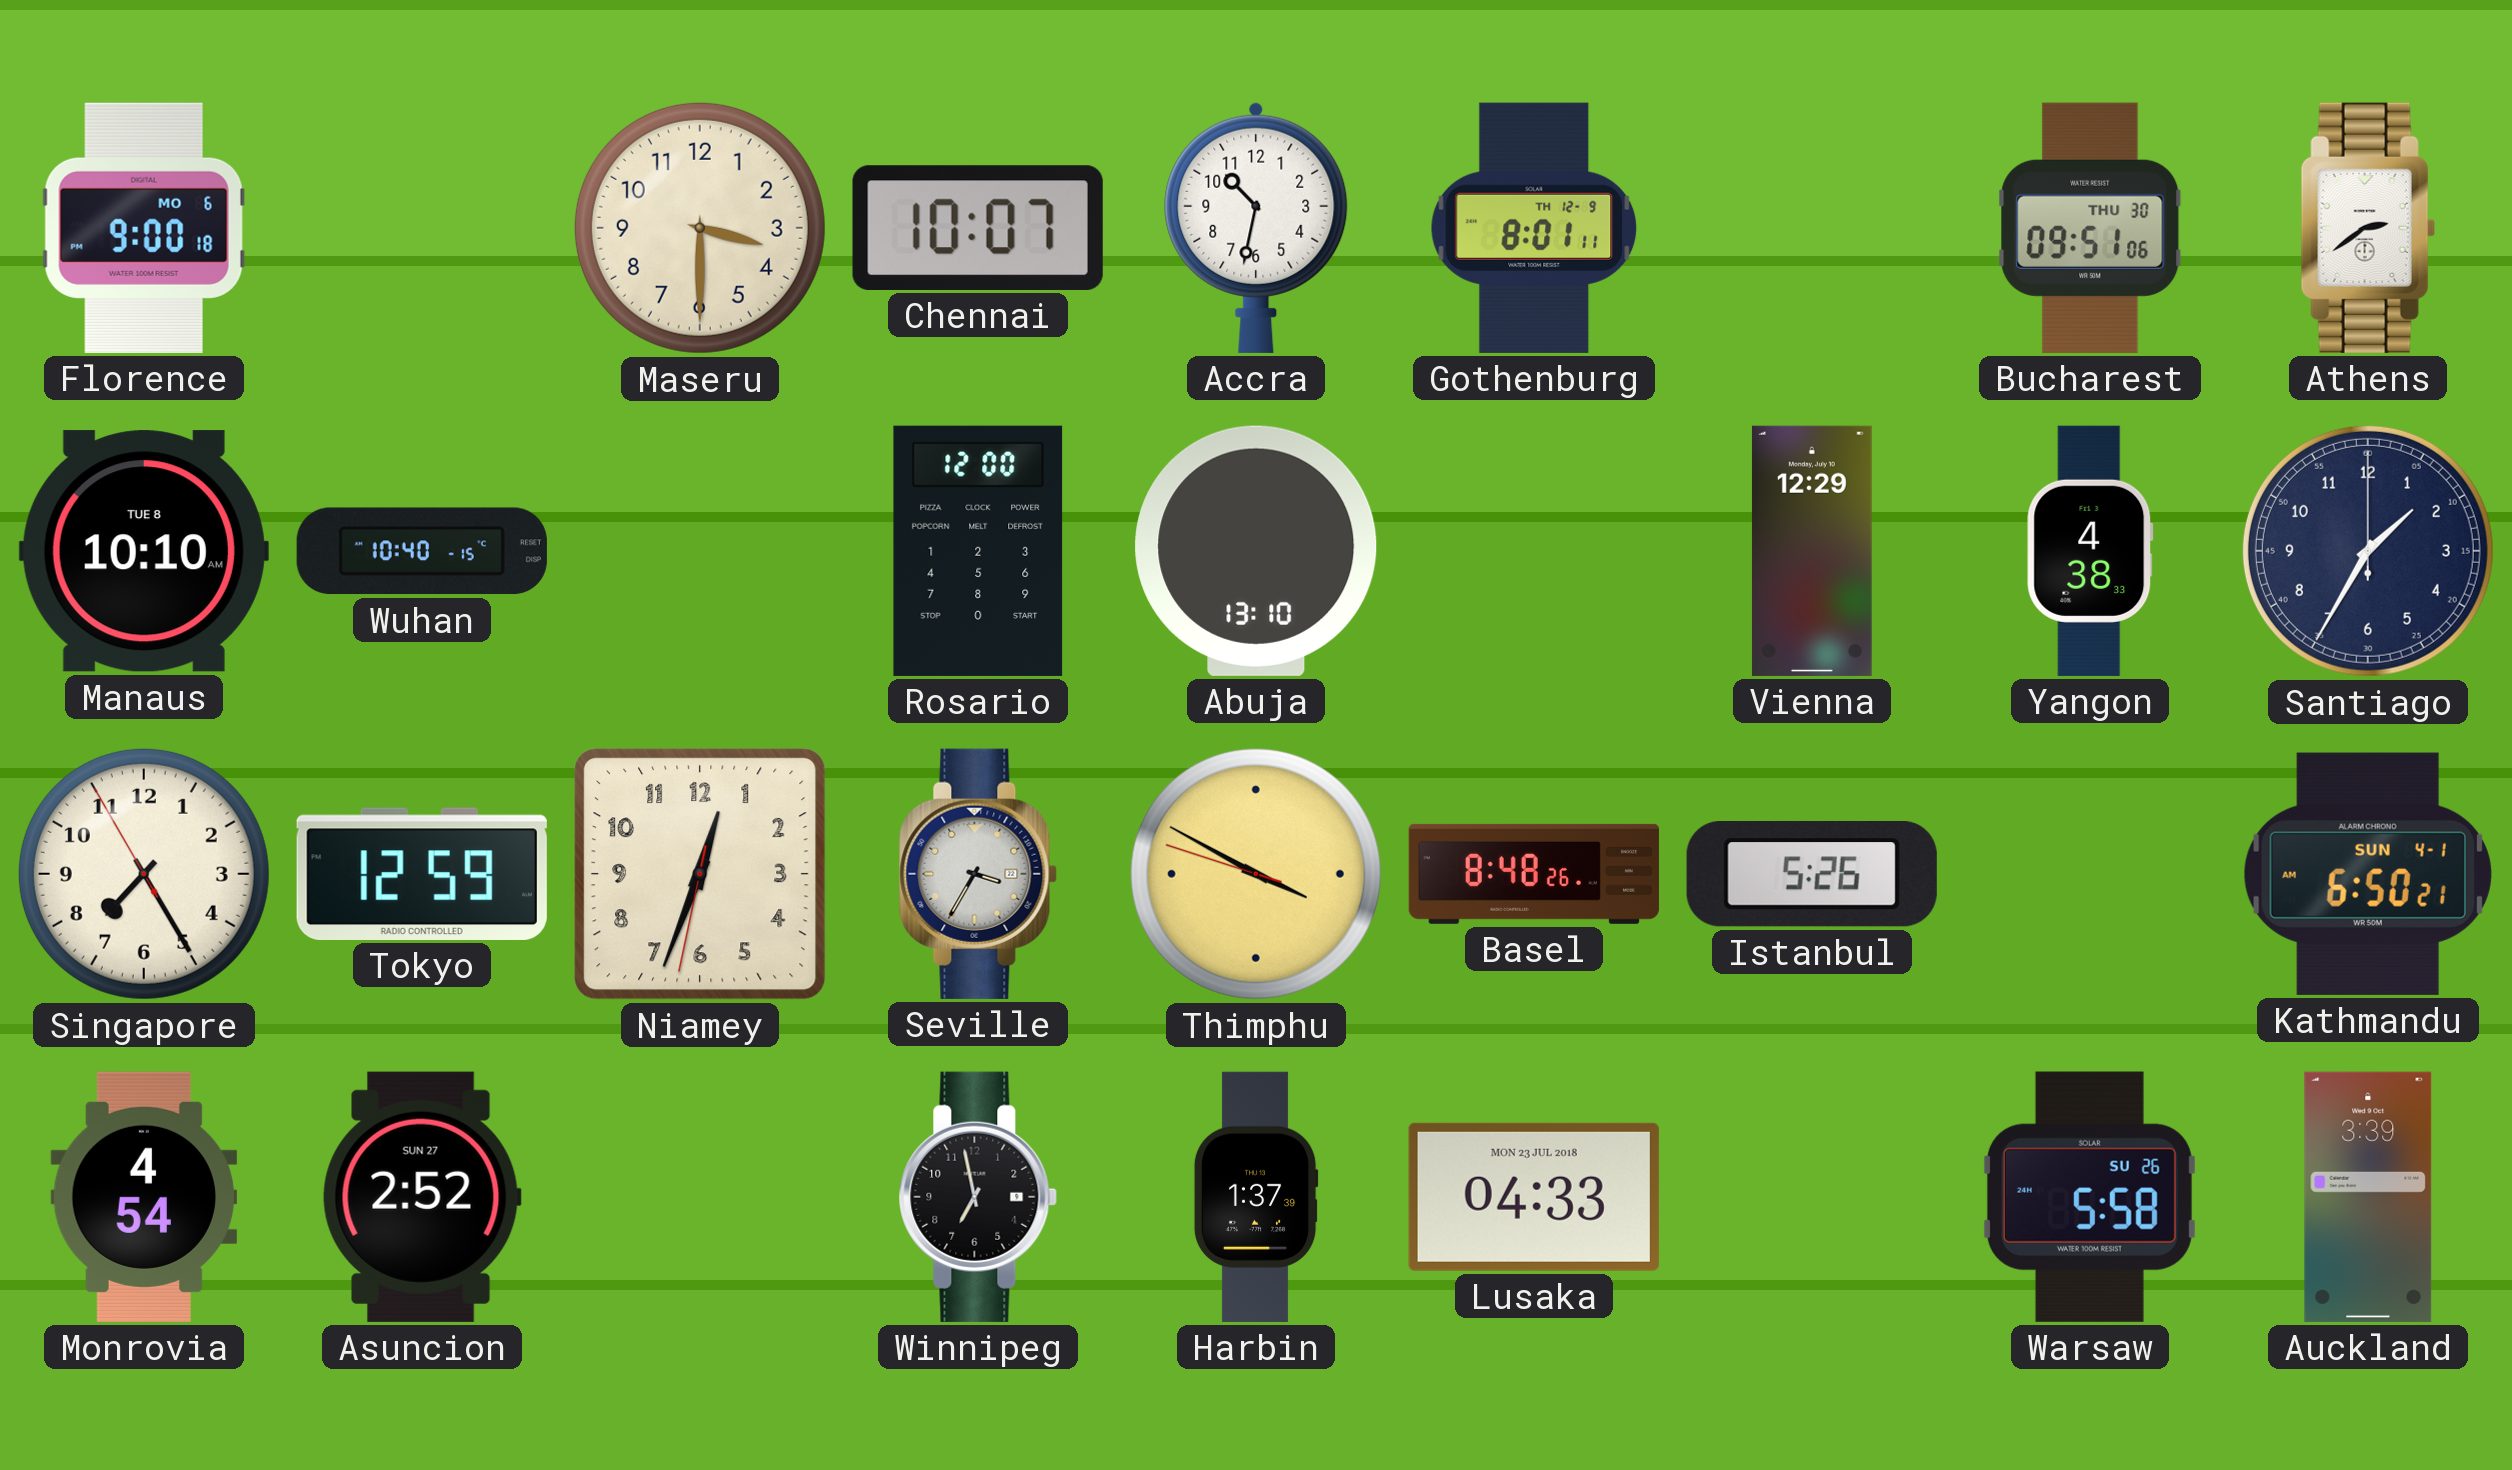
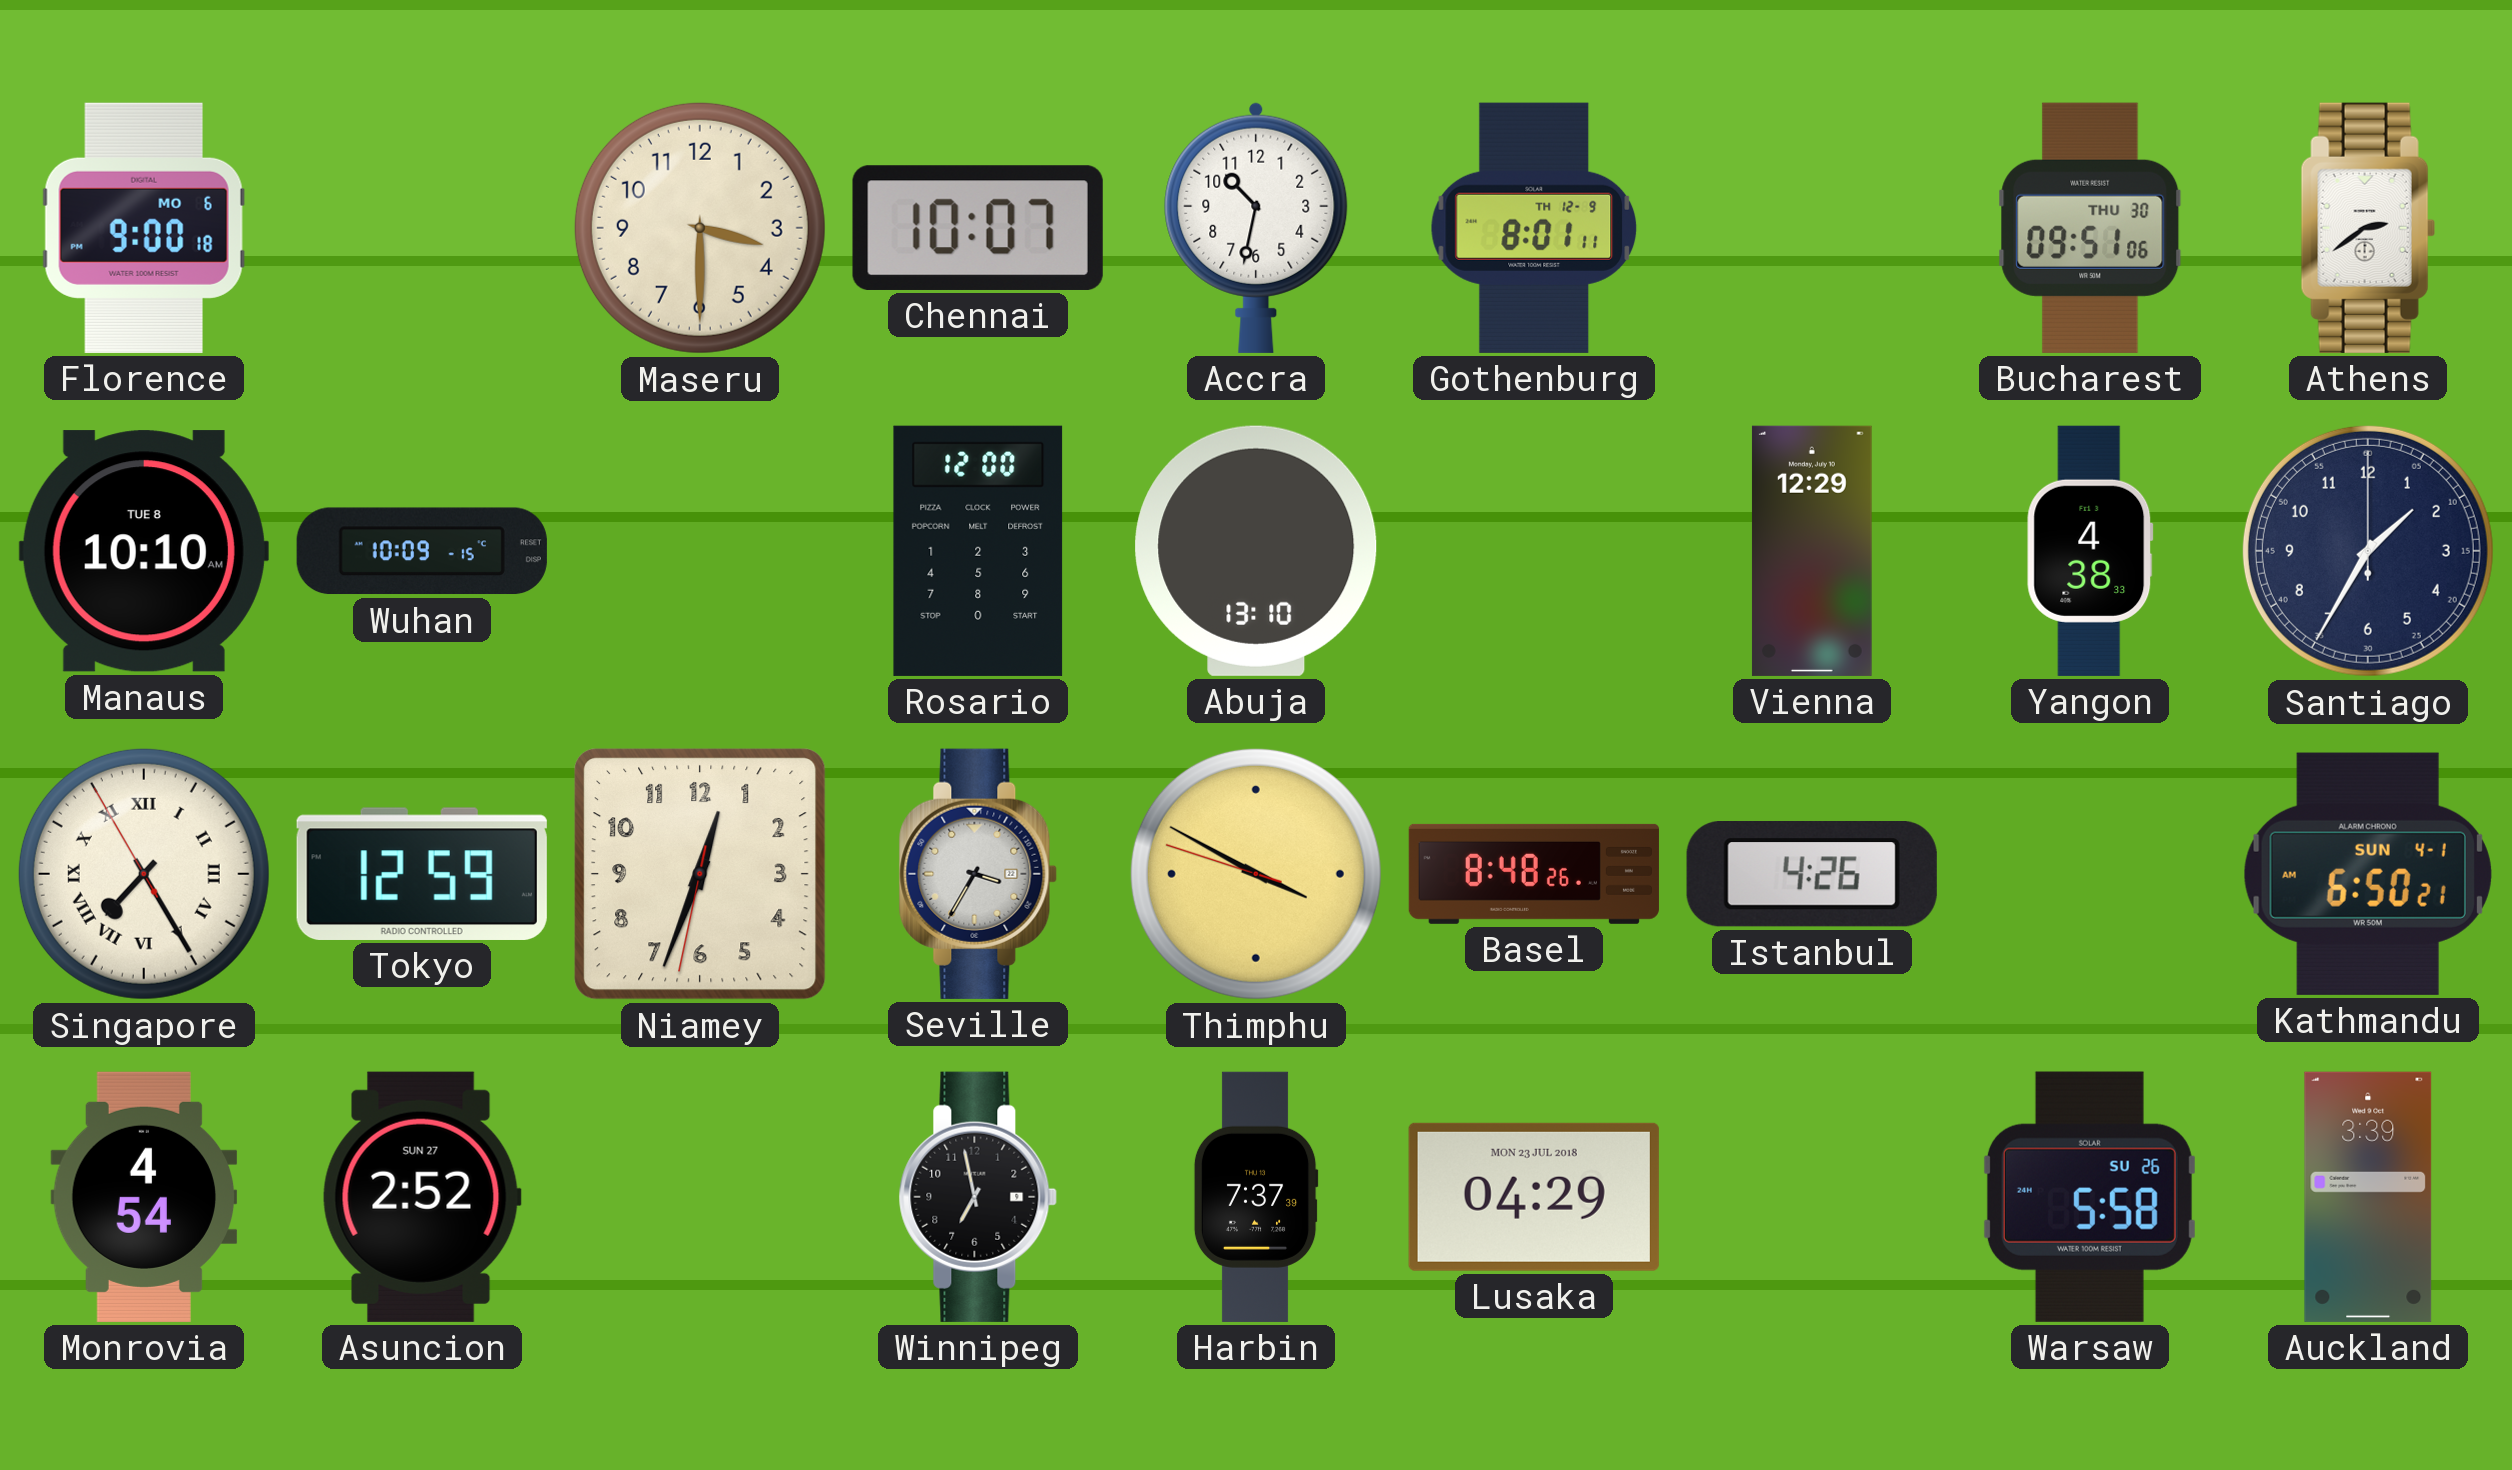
Wuhan: 10:40 -> 10:09
Singapore numerals: Arabic -> Roman
Istanbul: 5:26 -> 4:26
Harbin: 1:37 -> 7:37
Lusaka: 04:33 -> 04:29
